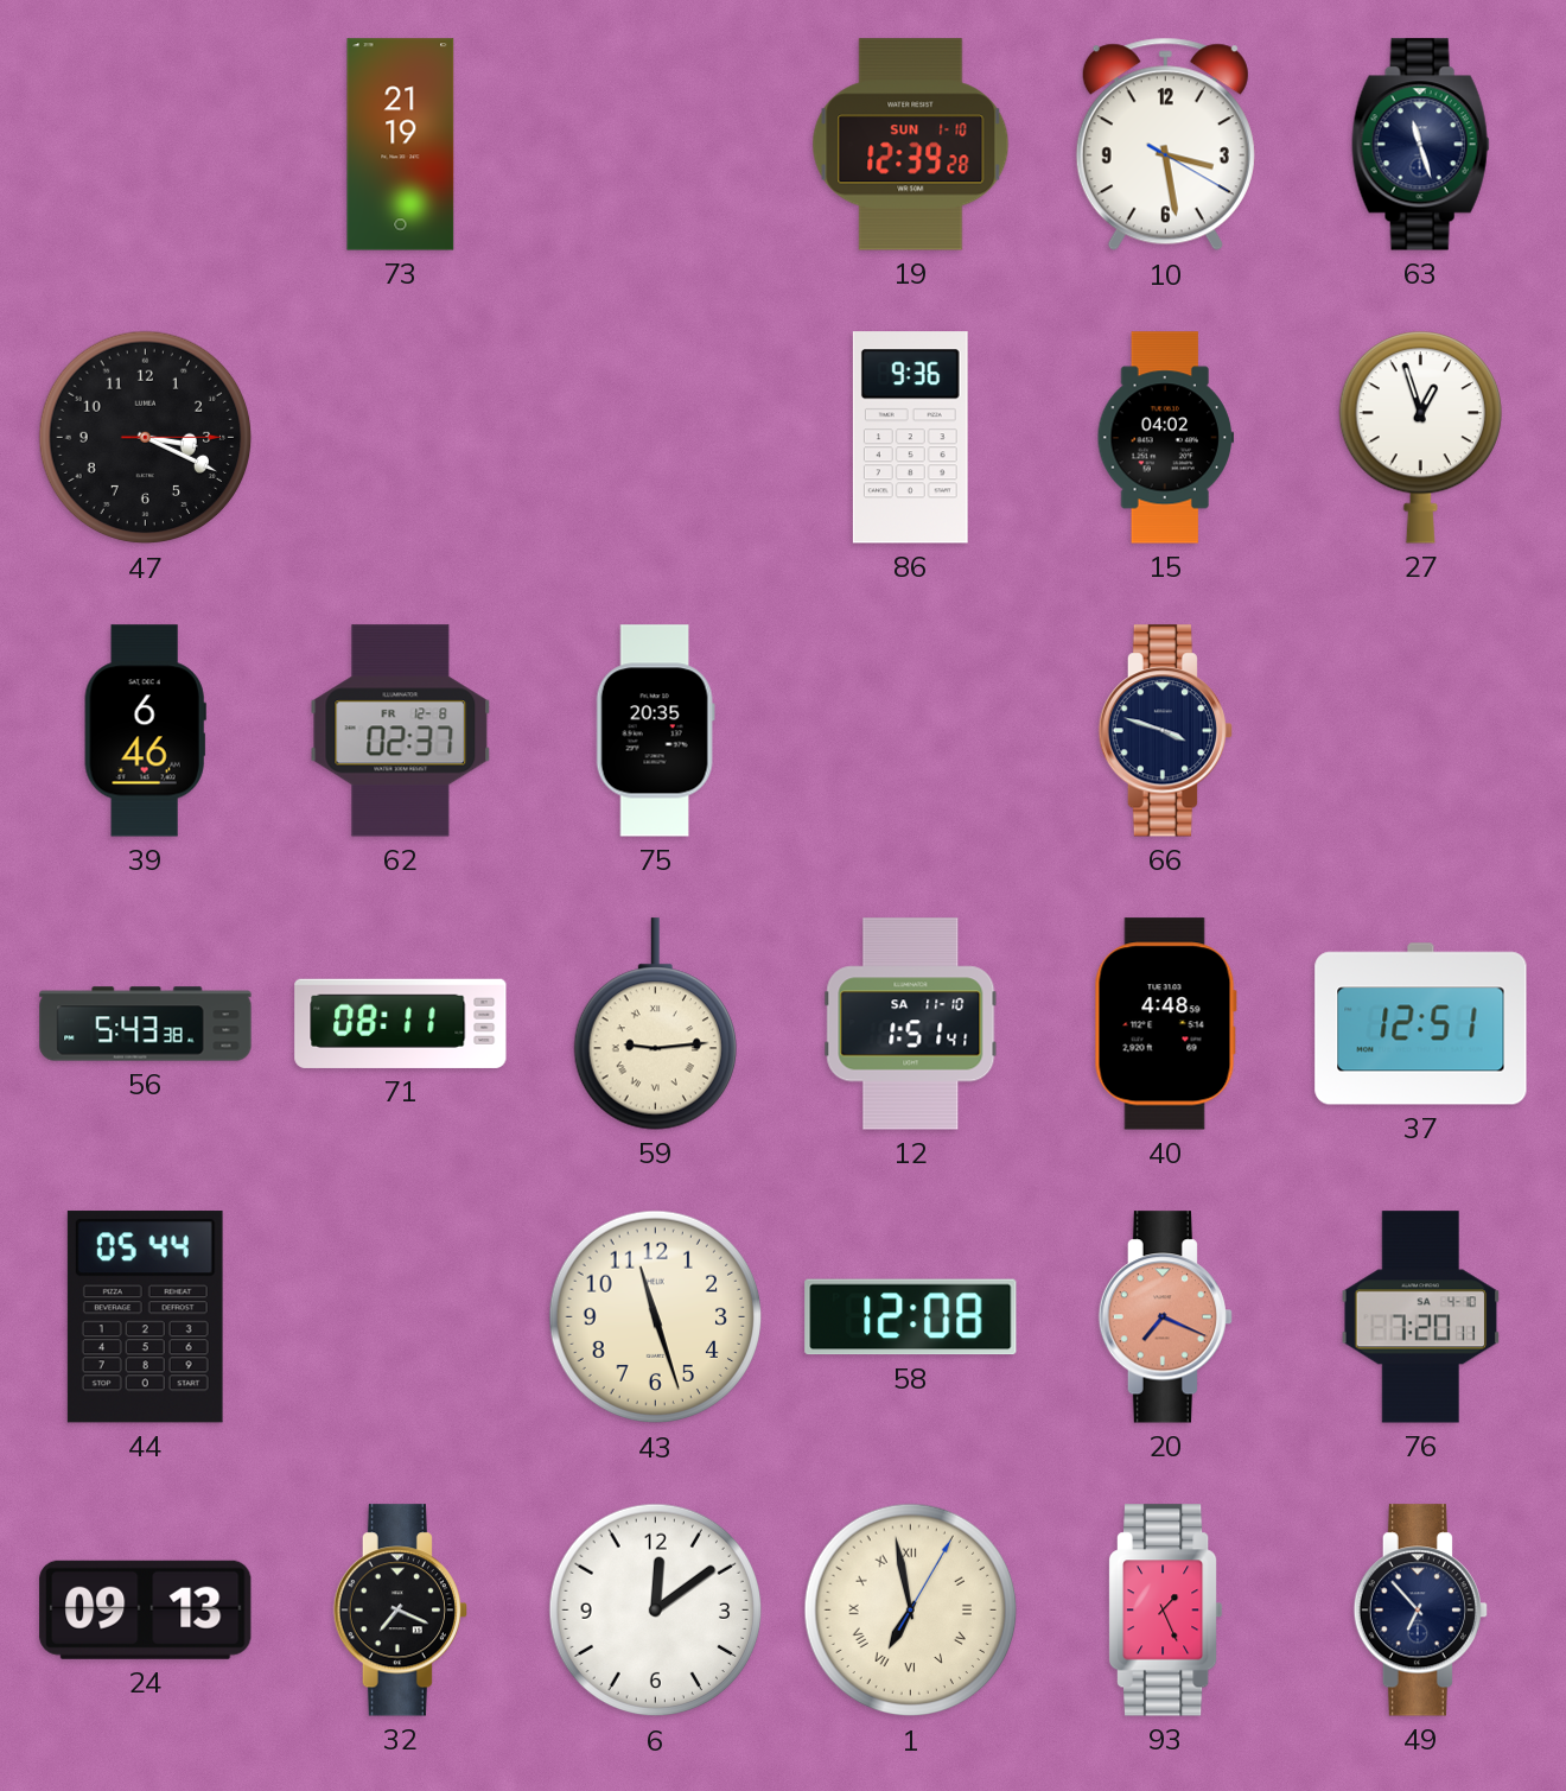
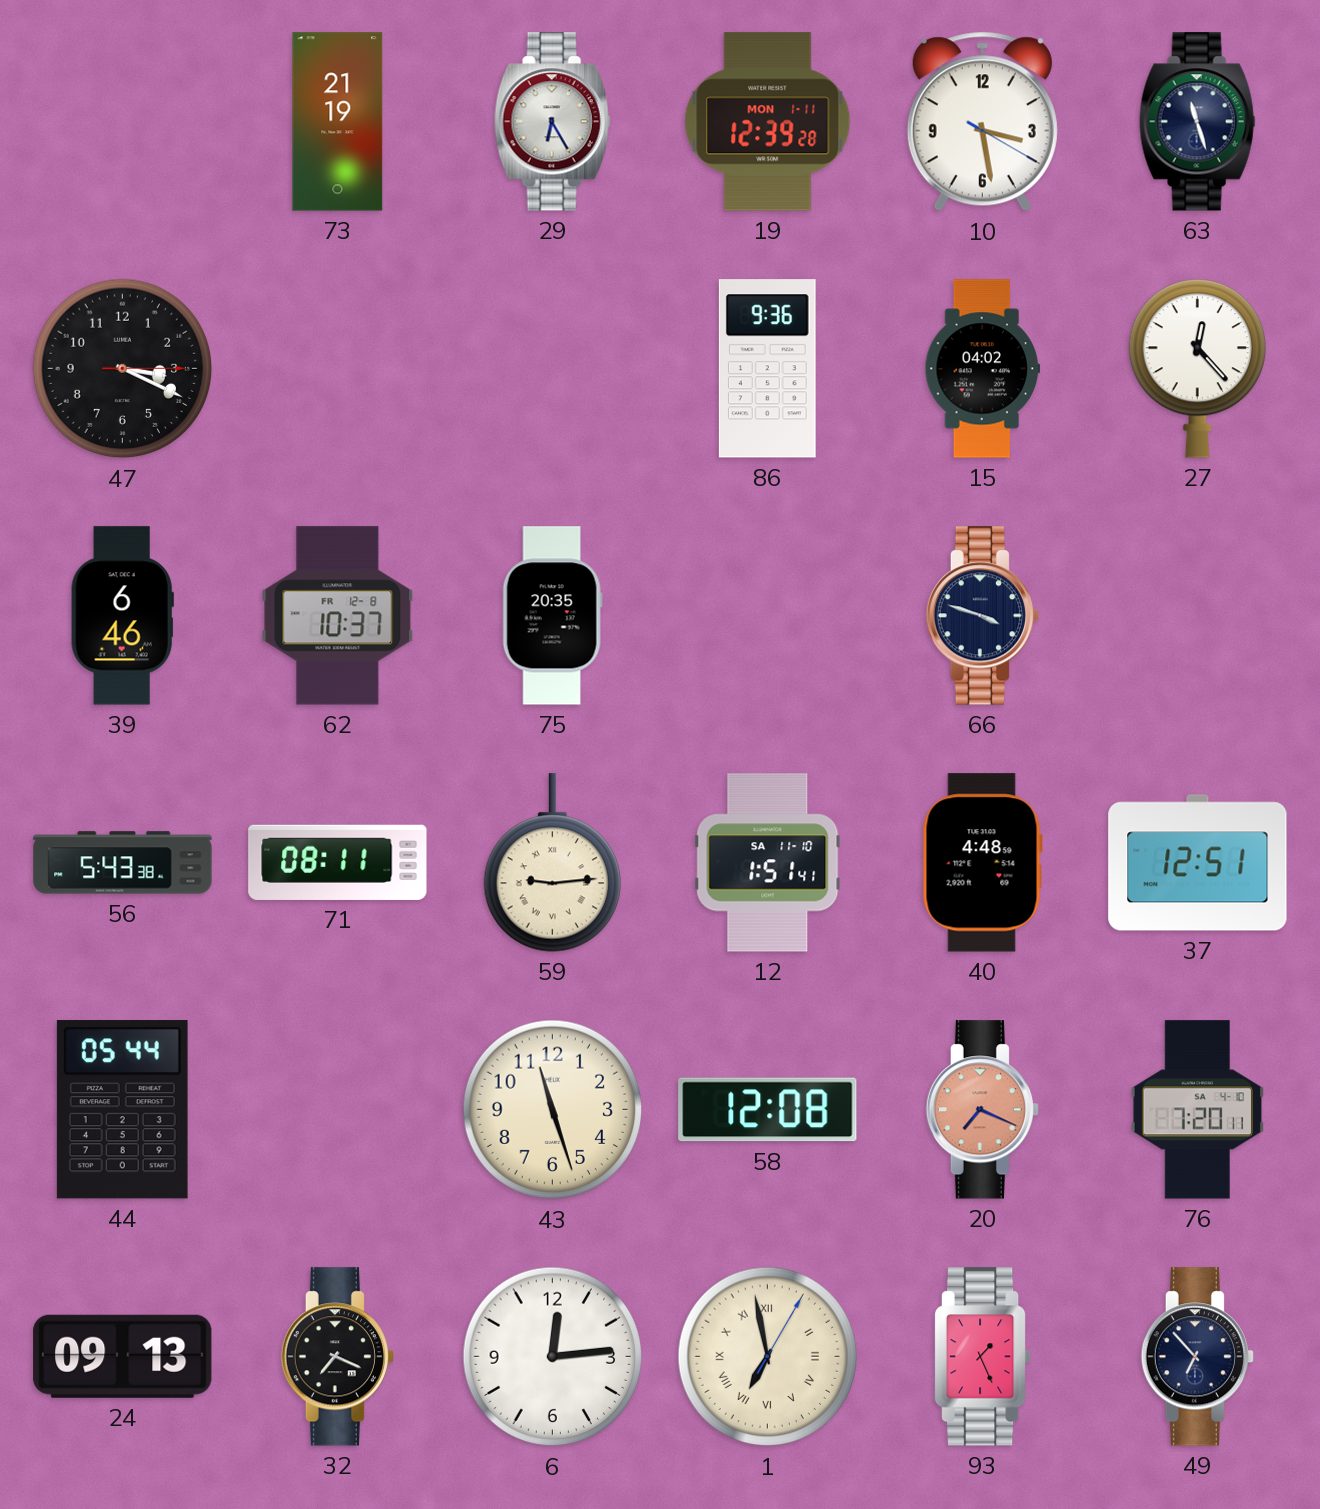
29: none -> 6:25
19 date: SUN 1-10 -> MON 1-11
27: 12:57 -> 12:23
62: 02:37 -> 10:37
6: 12:09 -> 12:14
